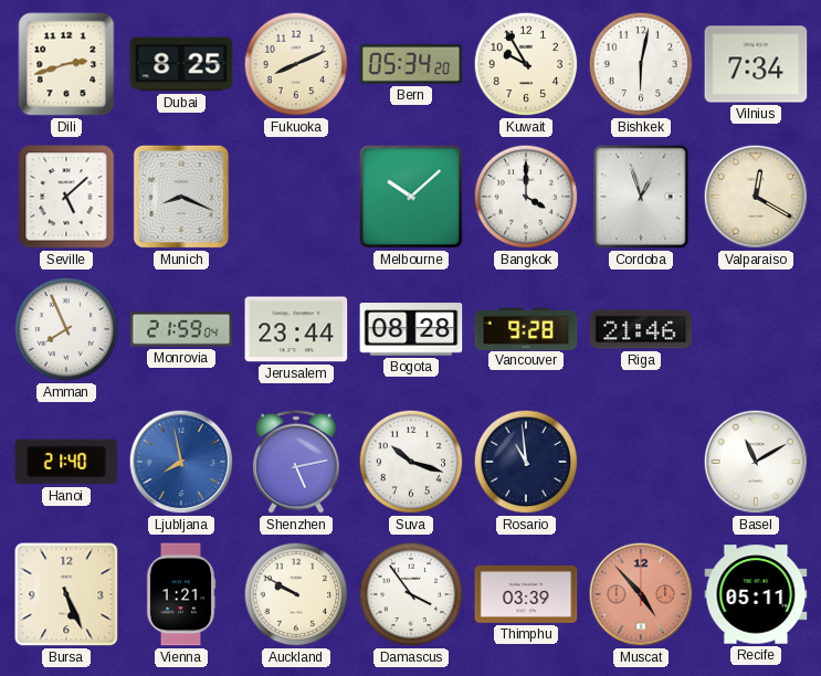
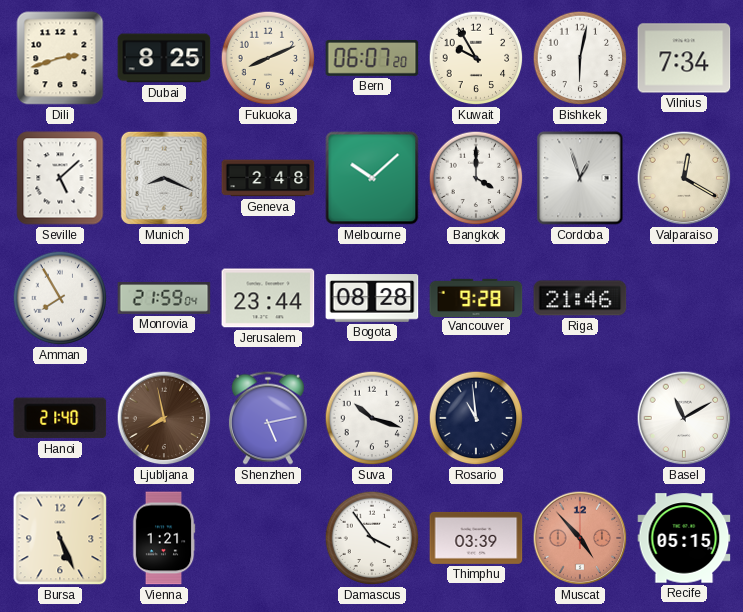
Bern: 05:34 -> 06:07
Geneva: none -> 2:48
Amman: 7:56 -> 7:55
Ljubljana dial: blue -> brown
Auckland: 9:50 -> none
Recife: 05:11 -> 05:15
